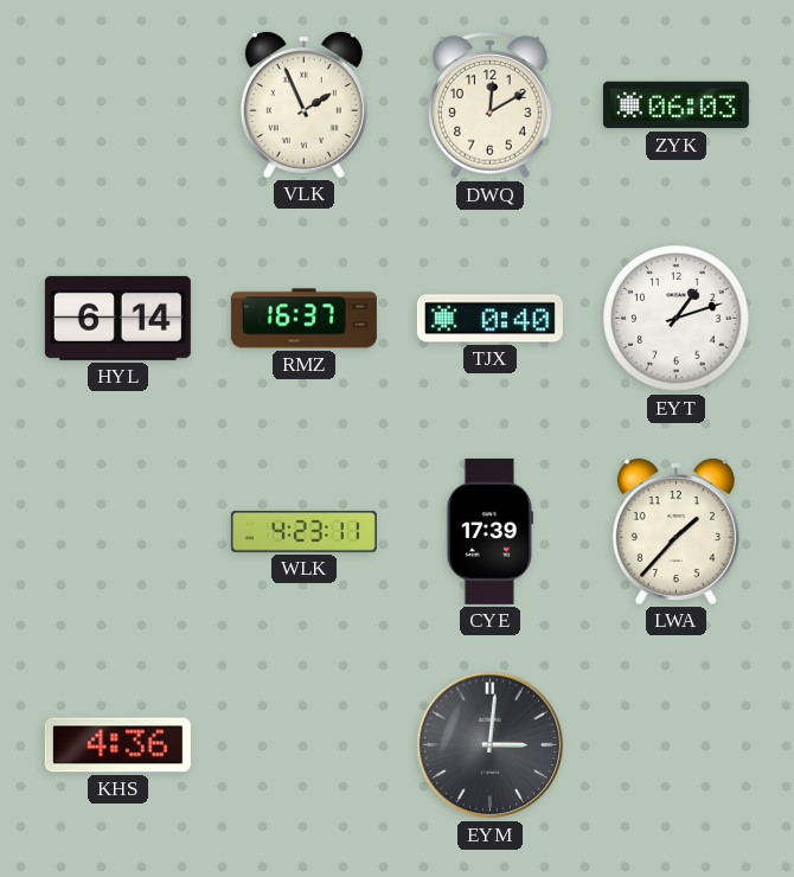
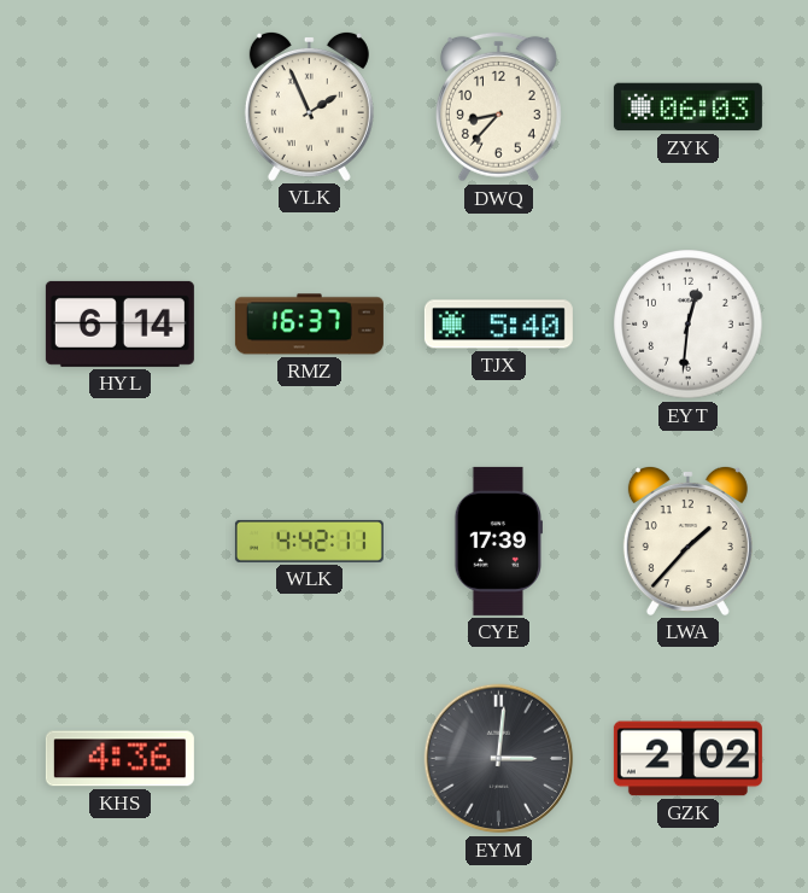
DWQ: 12:10 -> 8:37
TJX: 0:40 -> 5:40
EYT: 1:12 -> 12:31
WLK: 4:23 -> 4:42
GZK: none -> 2:02
